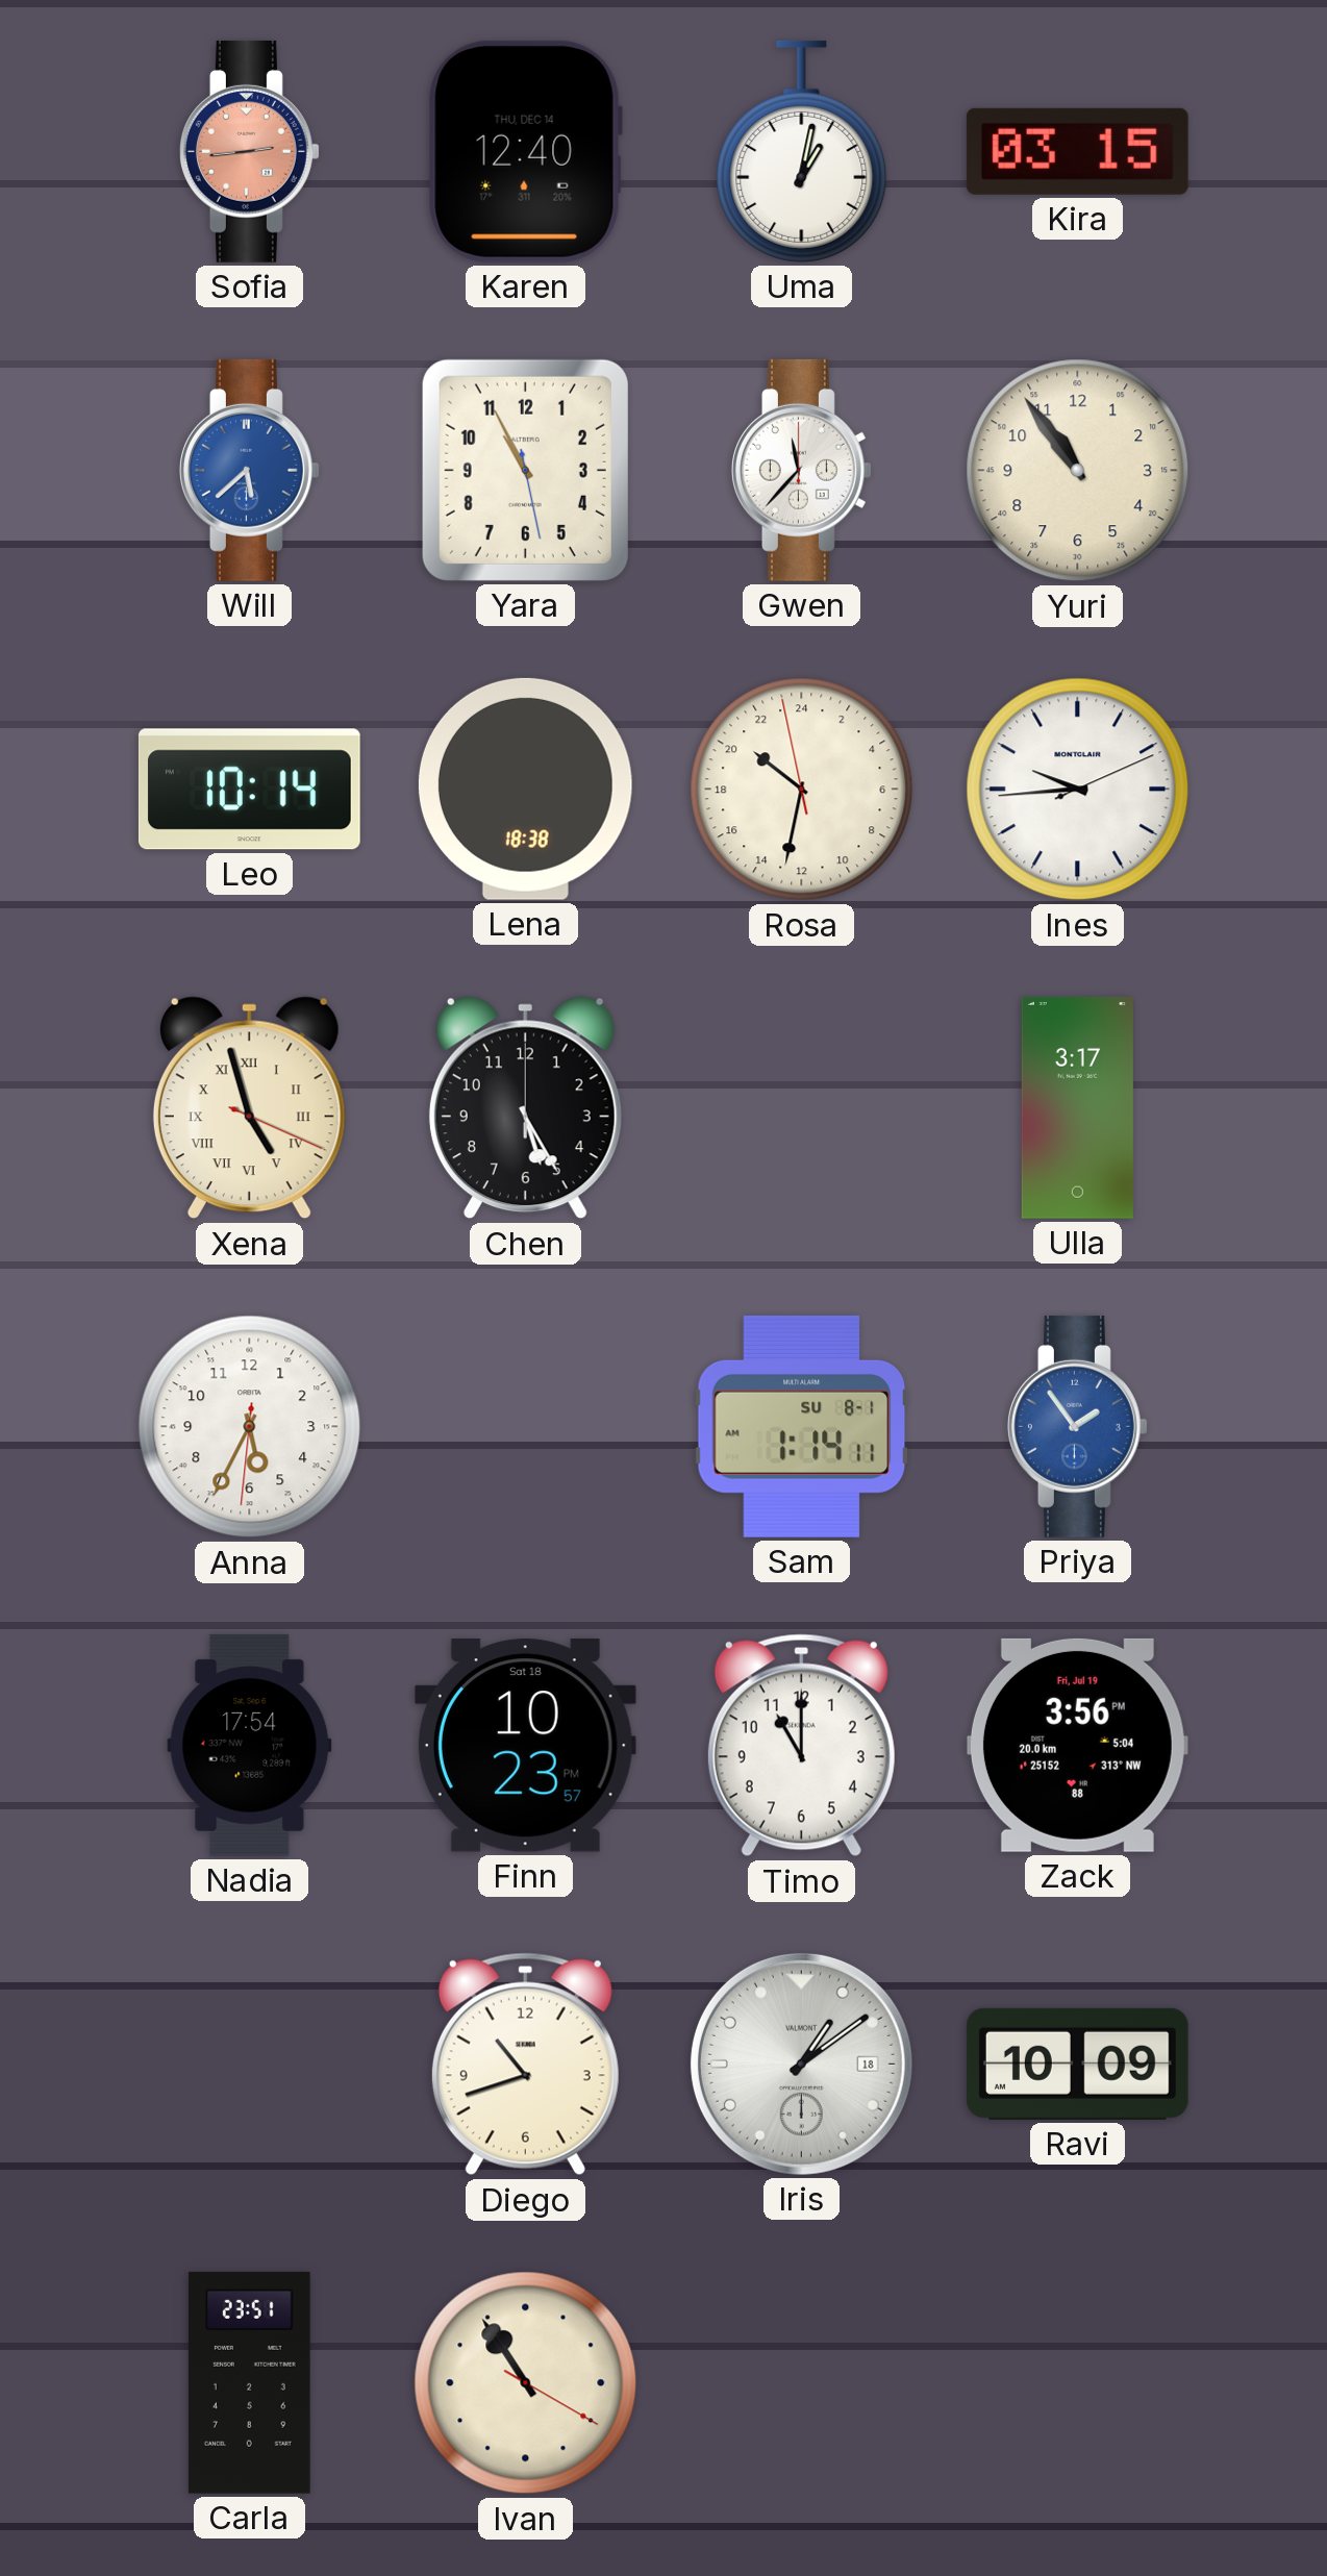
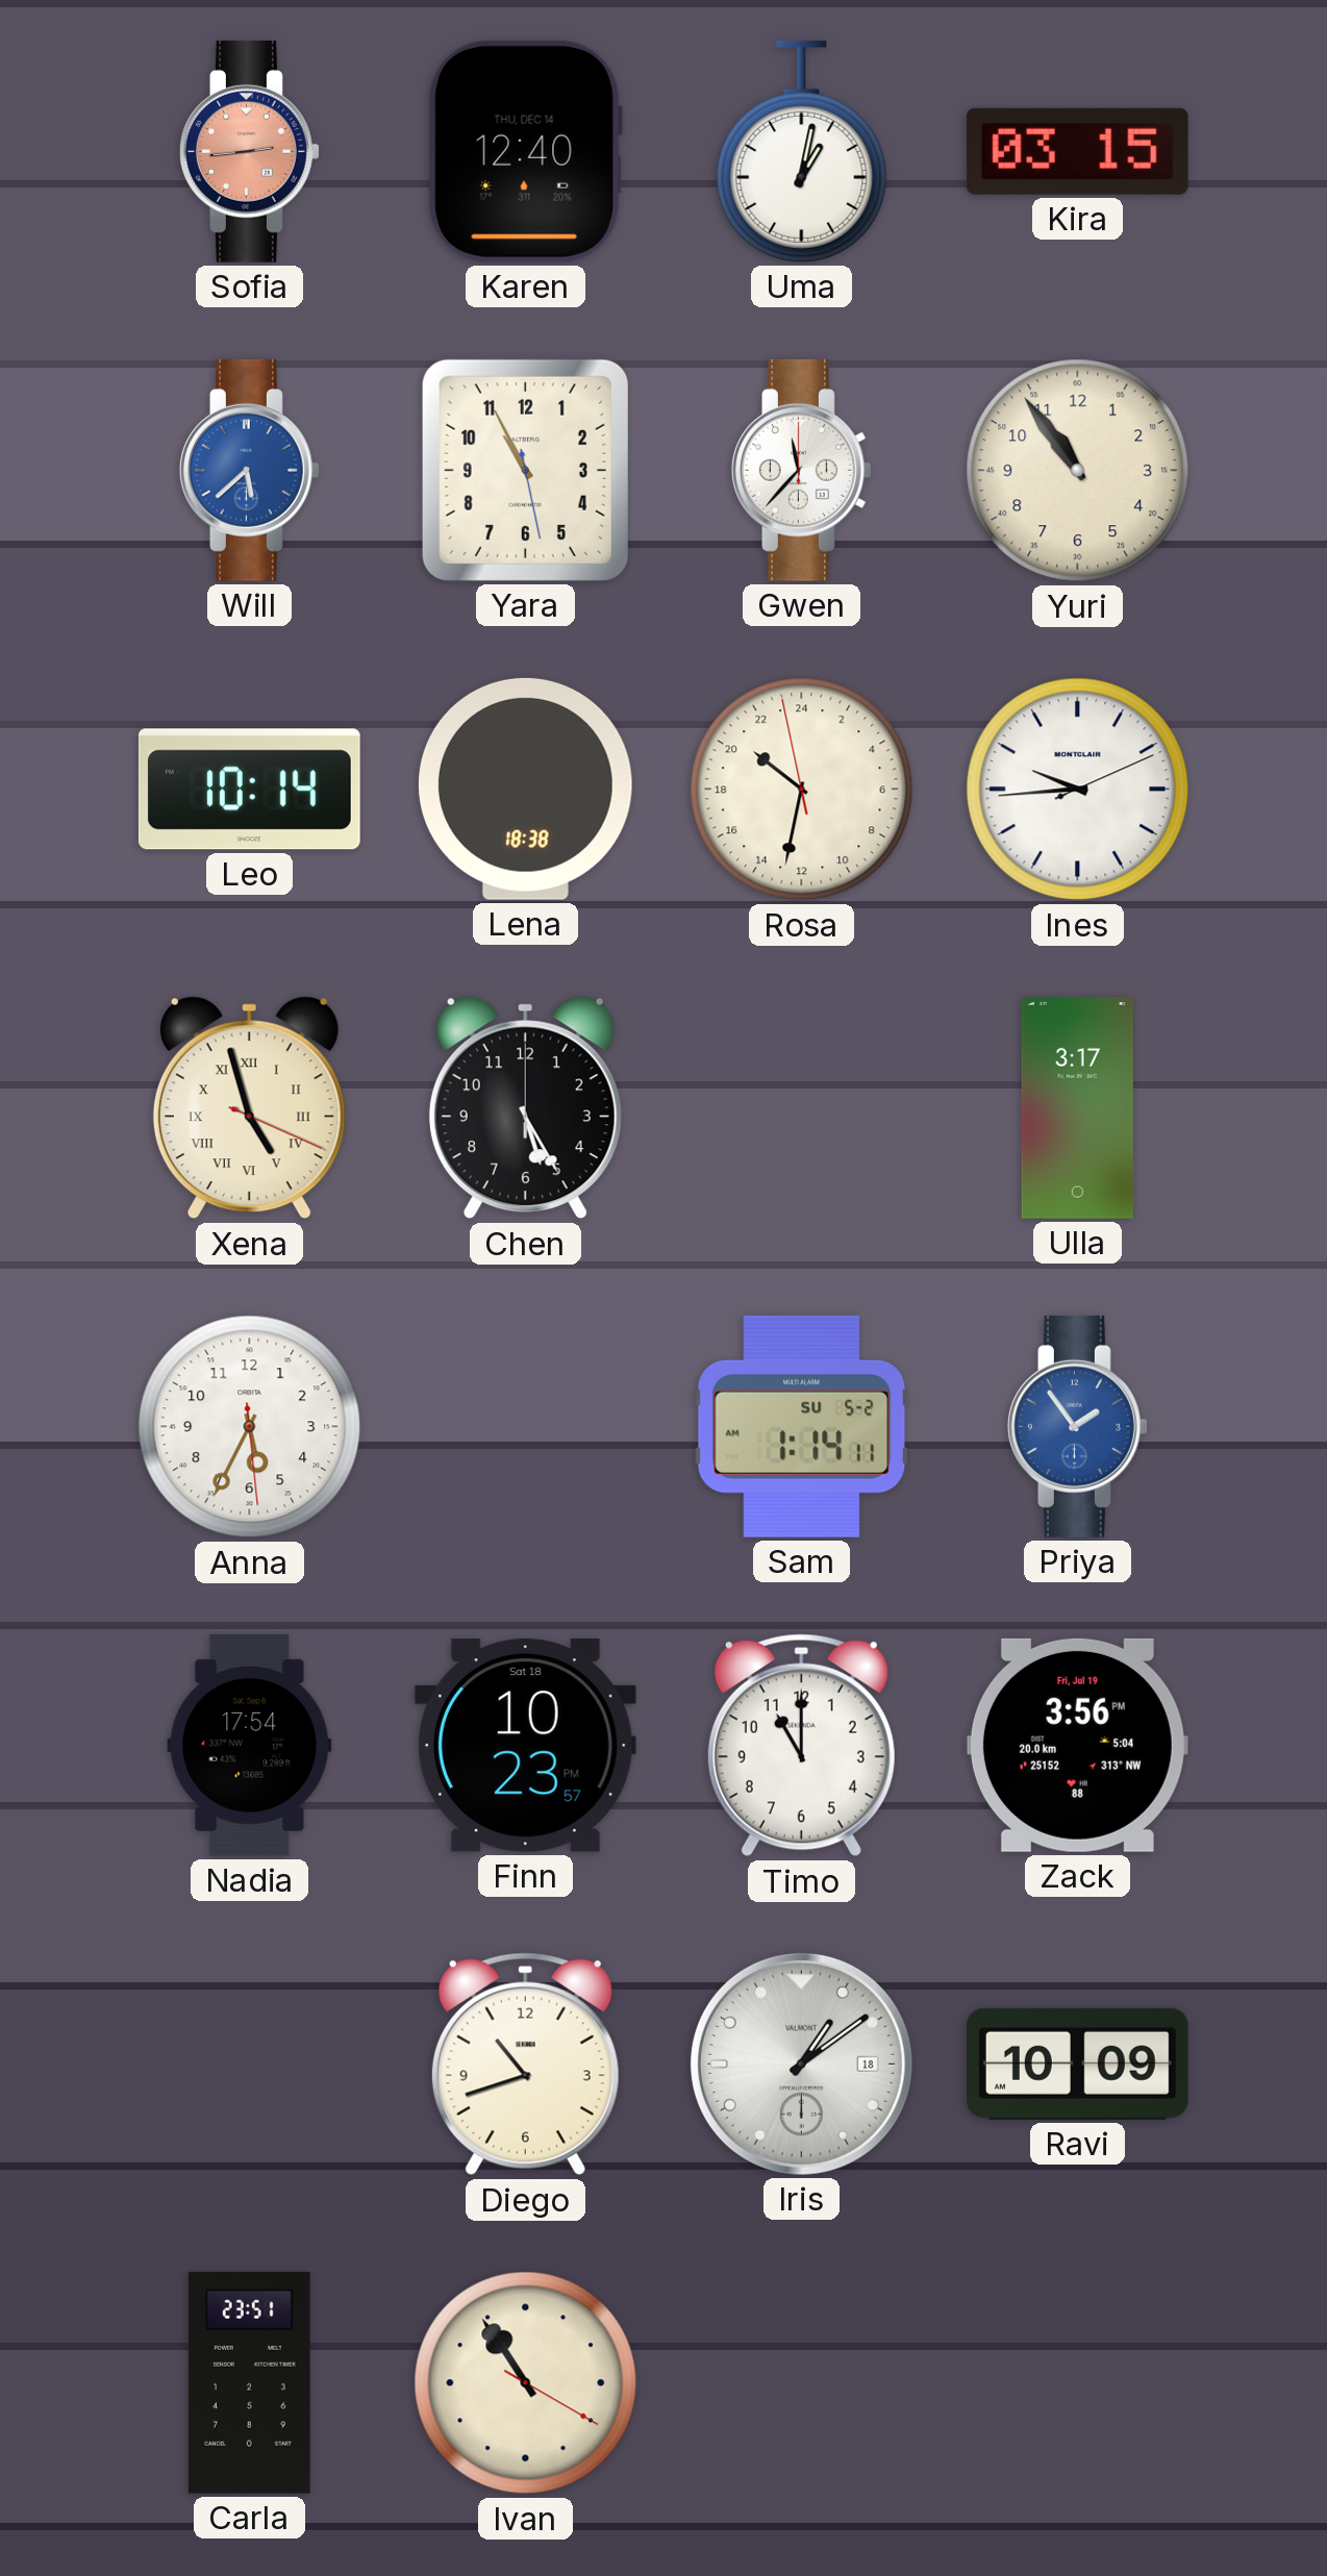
Anna: 5:34:31 -> 5:34:29
Sam date: SU 8-1 -> SU 5-2
